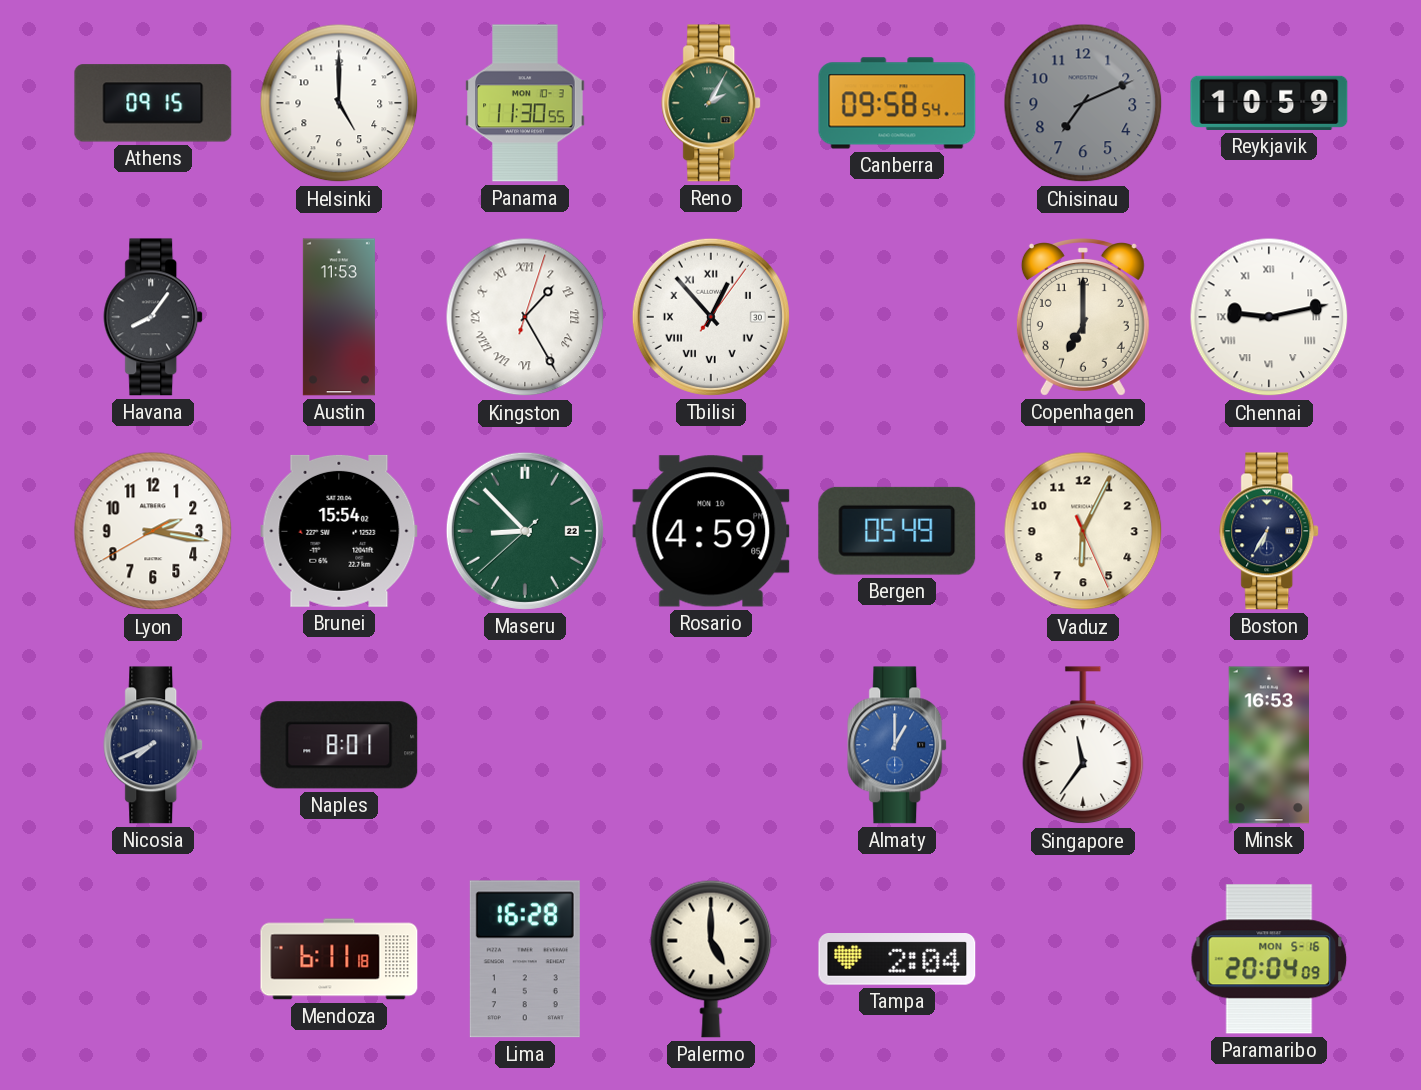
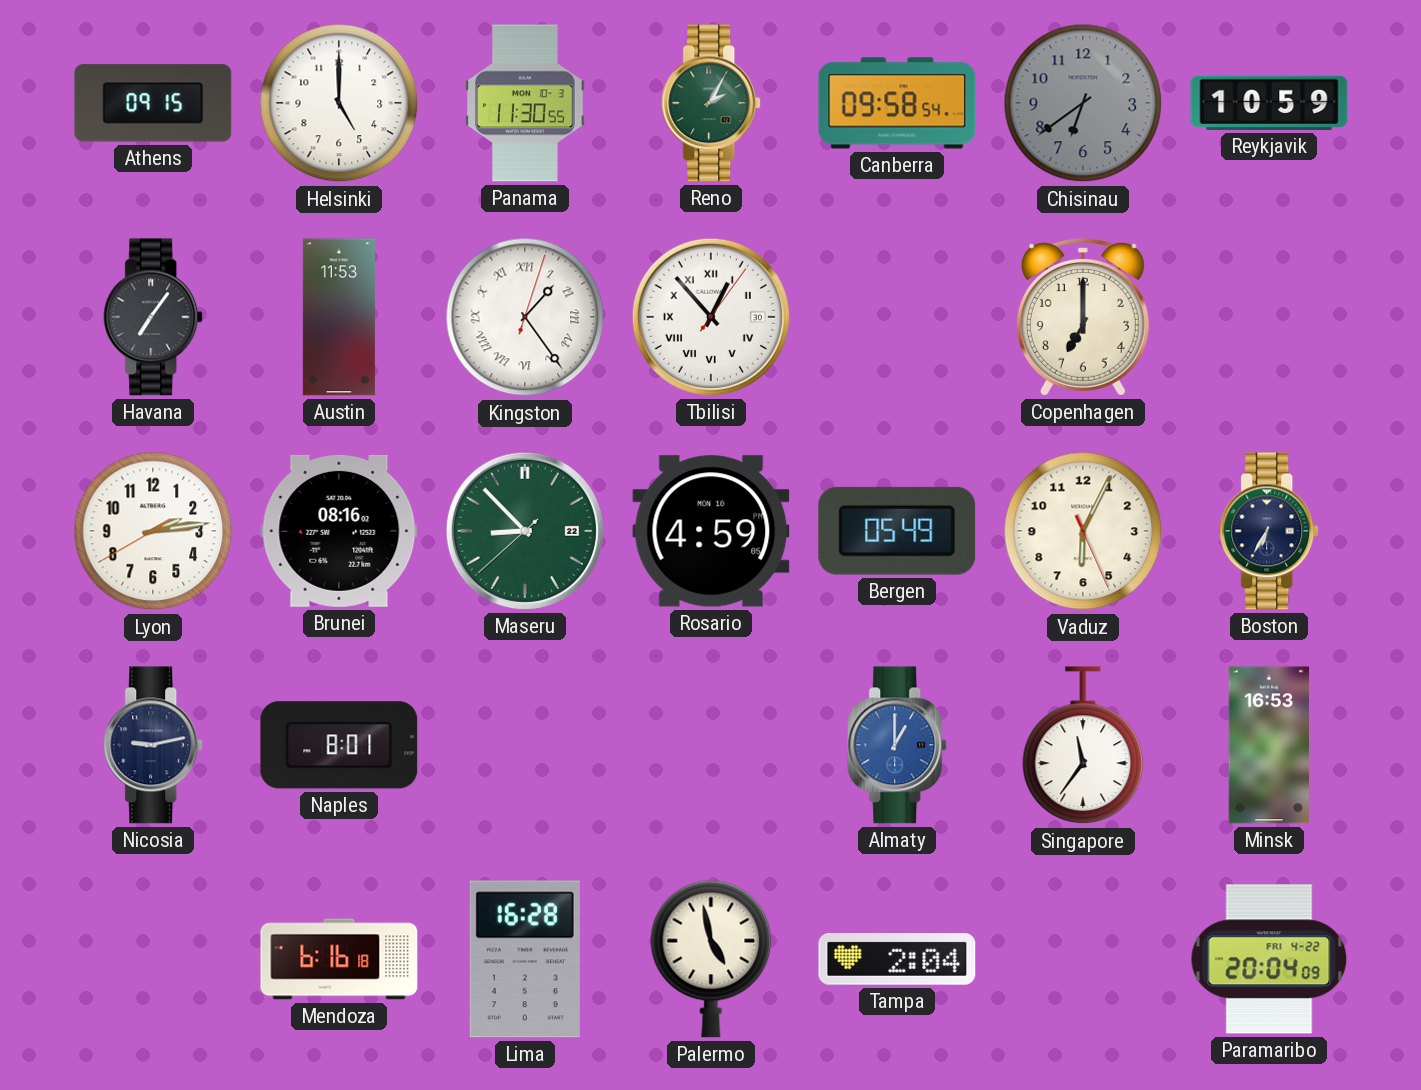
Chisinau: 7:11 -> 6:39
Havana: 8:06 -> 7:06
Kingston: 1:25 -> 1:24
Chennai: 9:13 -> none
Lyon: 2:16 -> 2:13
Brunei: 15:54 -> 08:16
Nicosia: 7:41 -> 9:13
Mendoza: 6:11 -> 6:16
Palermo: 5:00 -> 4:58
Paramaribo date: MON 5-16 -> FRI 4-22
